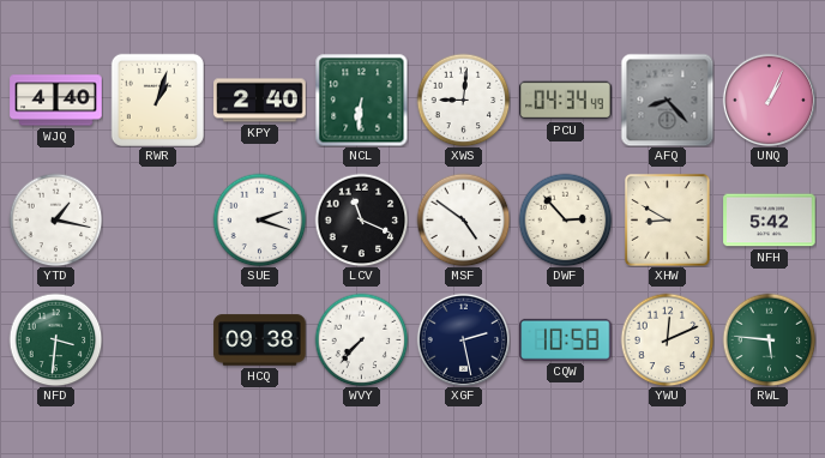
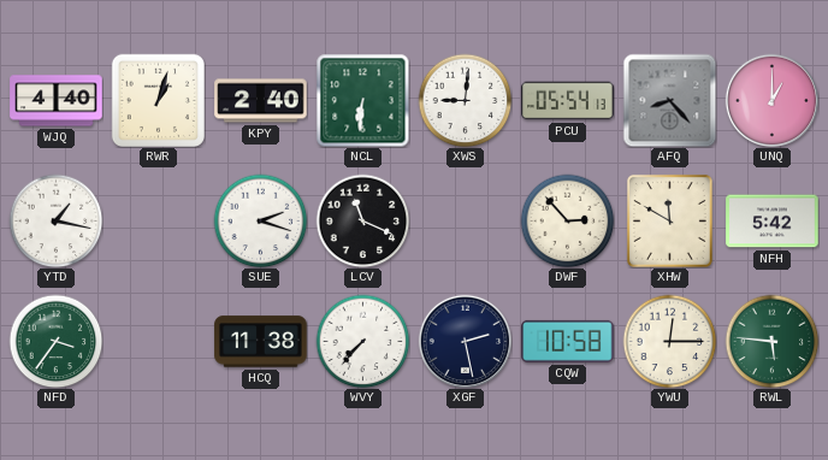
PCU: 04:34 -> 05:54
UNQ: 1:04 -> 1:00
MSF: 4:51 -> none
XHW: 8:50 -> 11:50
NFD: 3:31 -> 3:36
HCQ: 09:38 -> 11:38
YWU: 12:11 -> 12:15
